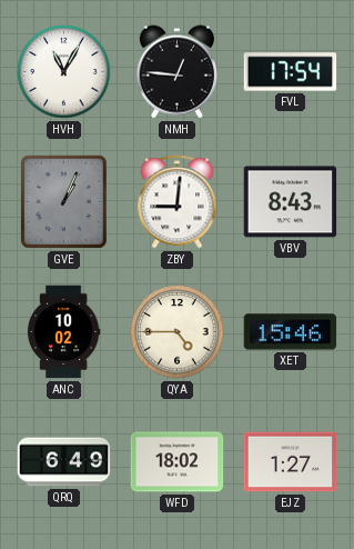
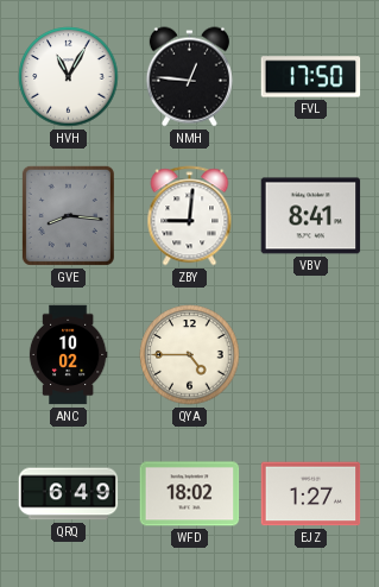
FVL: 17:54 -> 17:50
GVE: 1:04 -> 8:16
VBV: 8:43 -> 8:41
XET: 15:46 -> none
